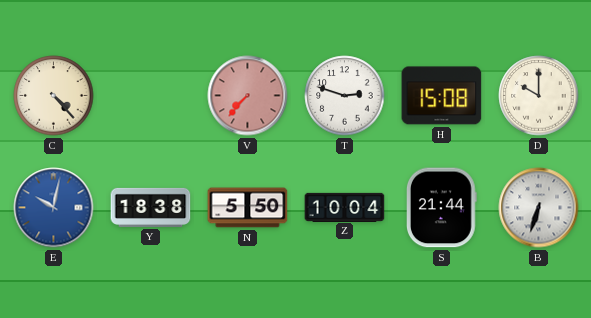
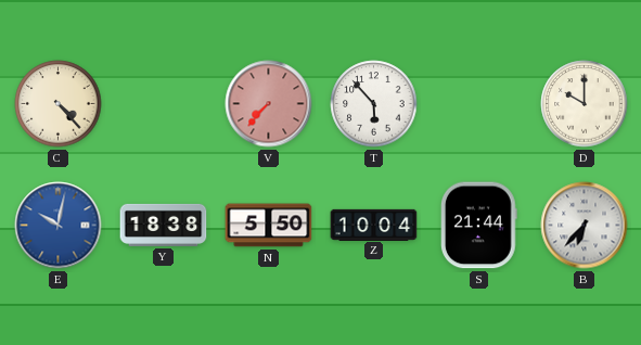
T: 2:48 -> 5:53
H: 15:08 -> none
B: 6:33 -> 6:37
